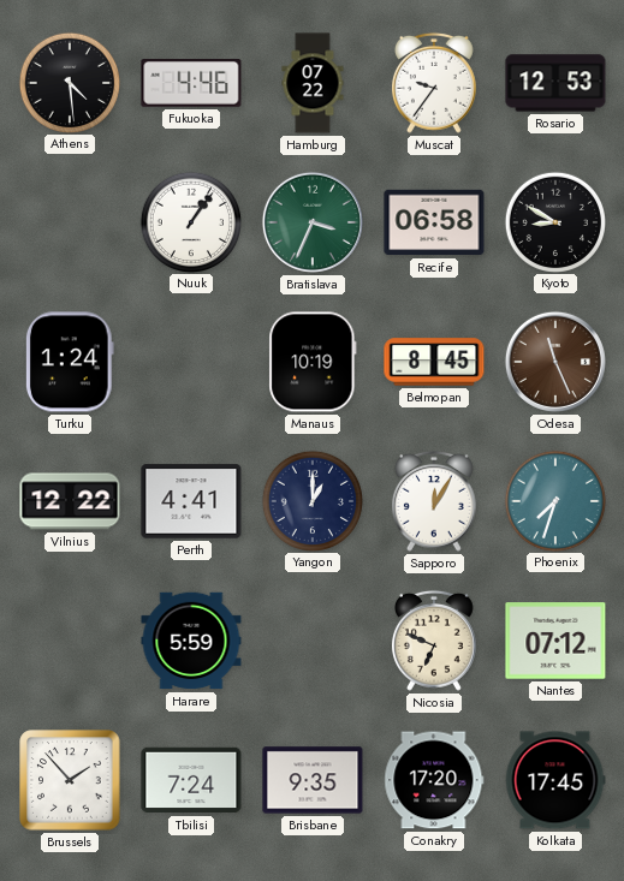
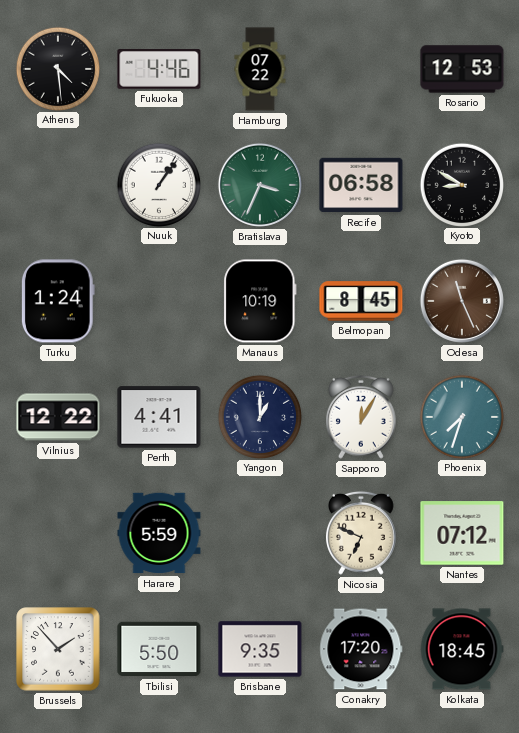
Muscat: 9:36 -> none
Tbilisi: 7:24 -> 5:50
Kolkata: 17:45 -> 18:45
